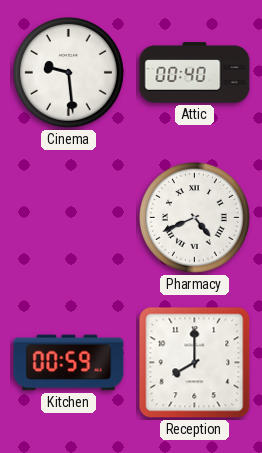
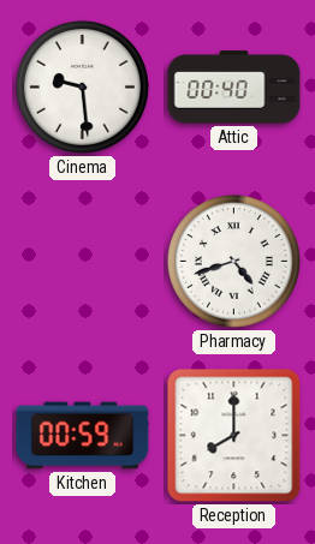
Pharmacy: 4:41 -> 4:42
